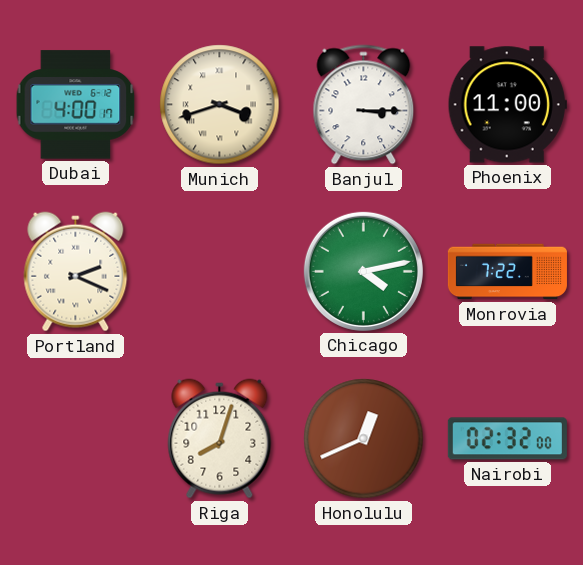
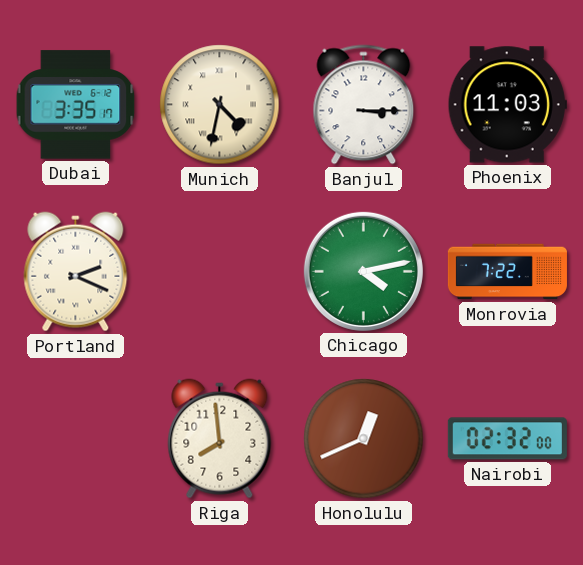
Dubai: 4:00 -> 3:35
Munich: 3:42 -> 4:32
Phoenix: 11:00 -> 11:03
Riga: 8:03 -> 7:59
